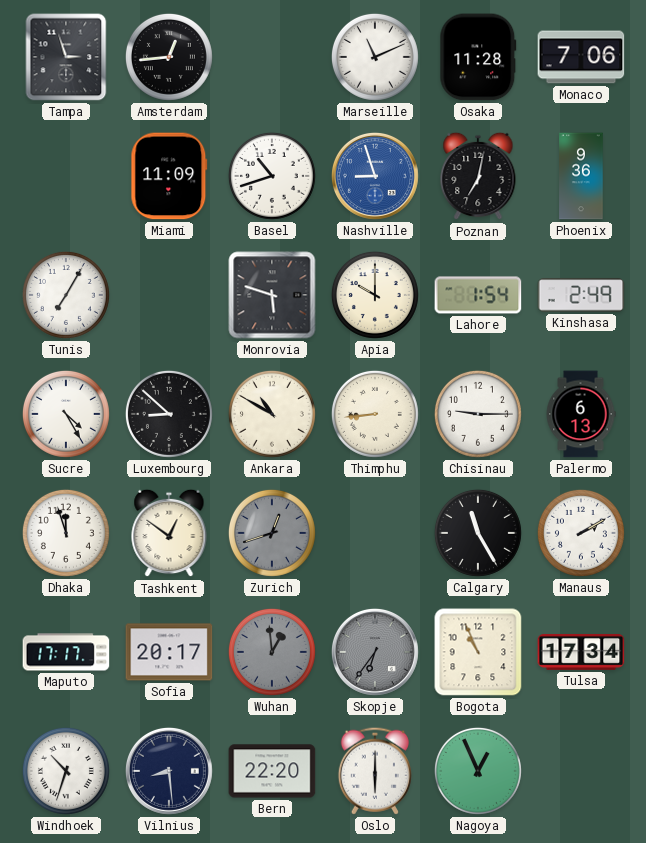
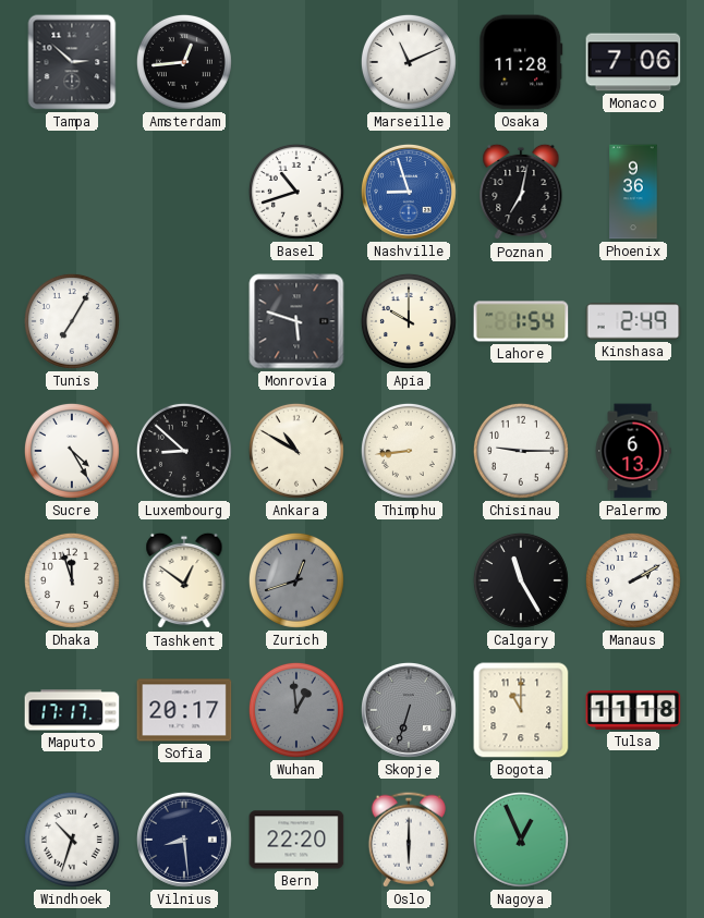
Tampa: 2:57 -> 2:52
Miami: 11:09 -> none
Skopje: 6:36 -> 6:33
Bogota: 10:56 -> 11:00
Tulsa: 17:34 -> 11:18
